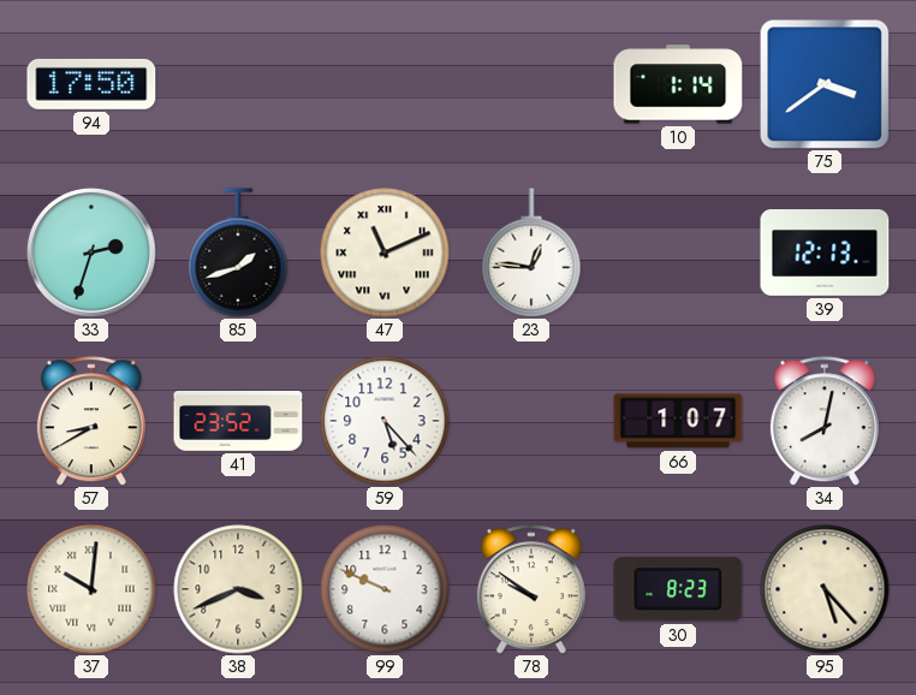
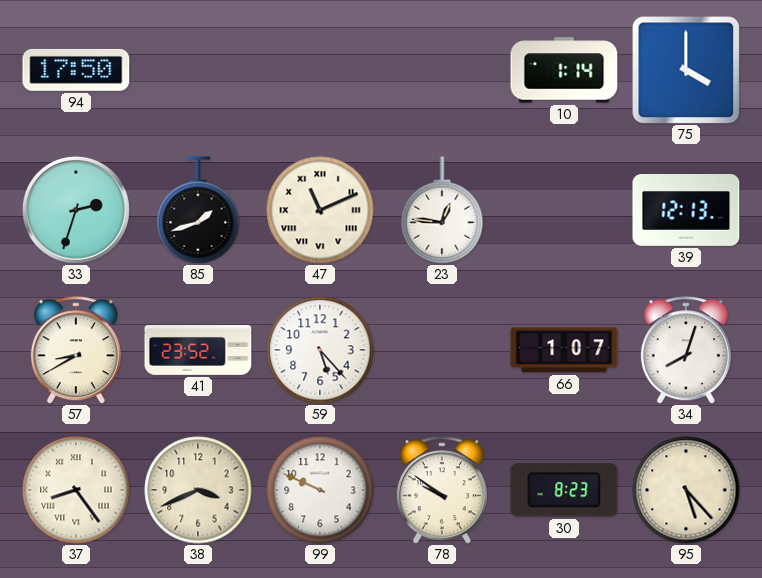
75: 3:39 -> 4:00
34: 8:02 -> 8:03
37: 10:01 -> 8:24
